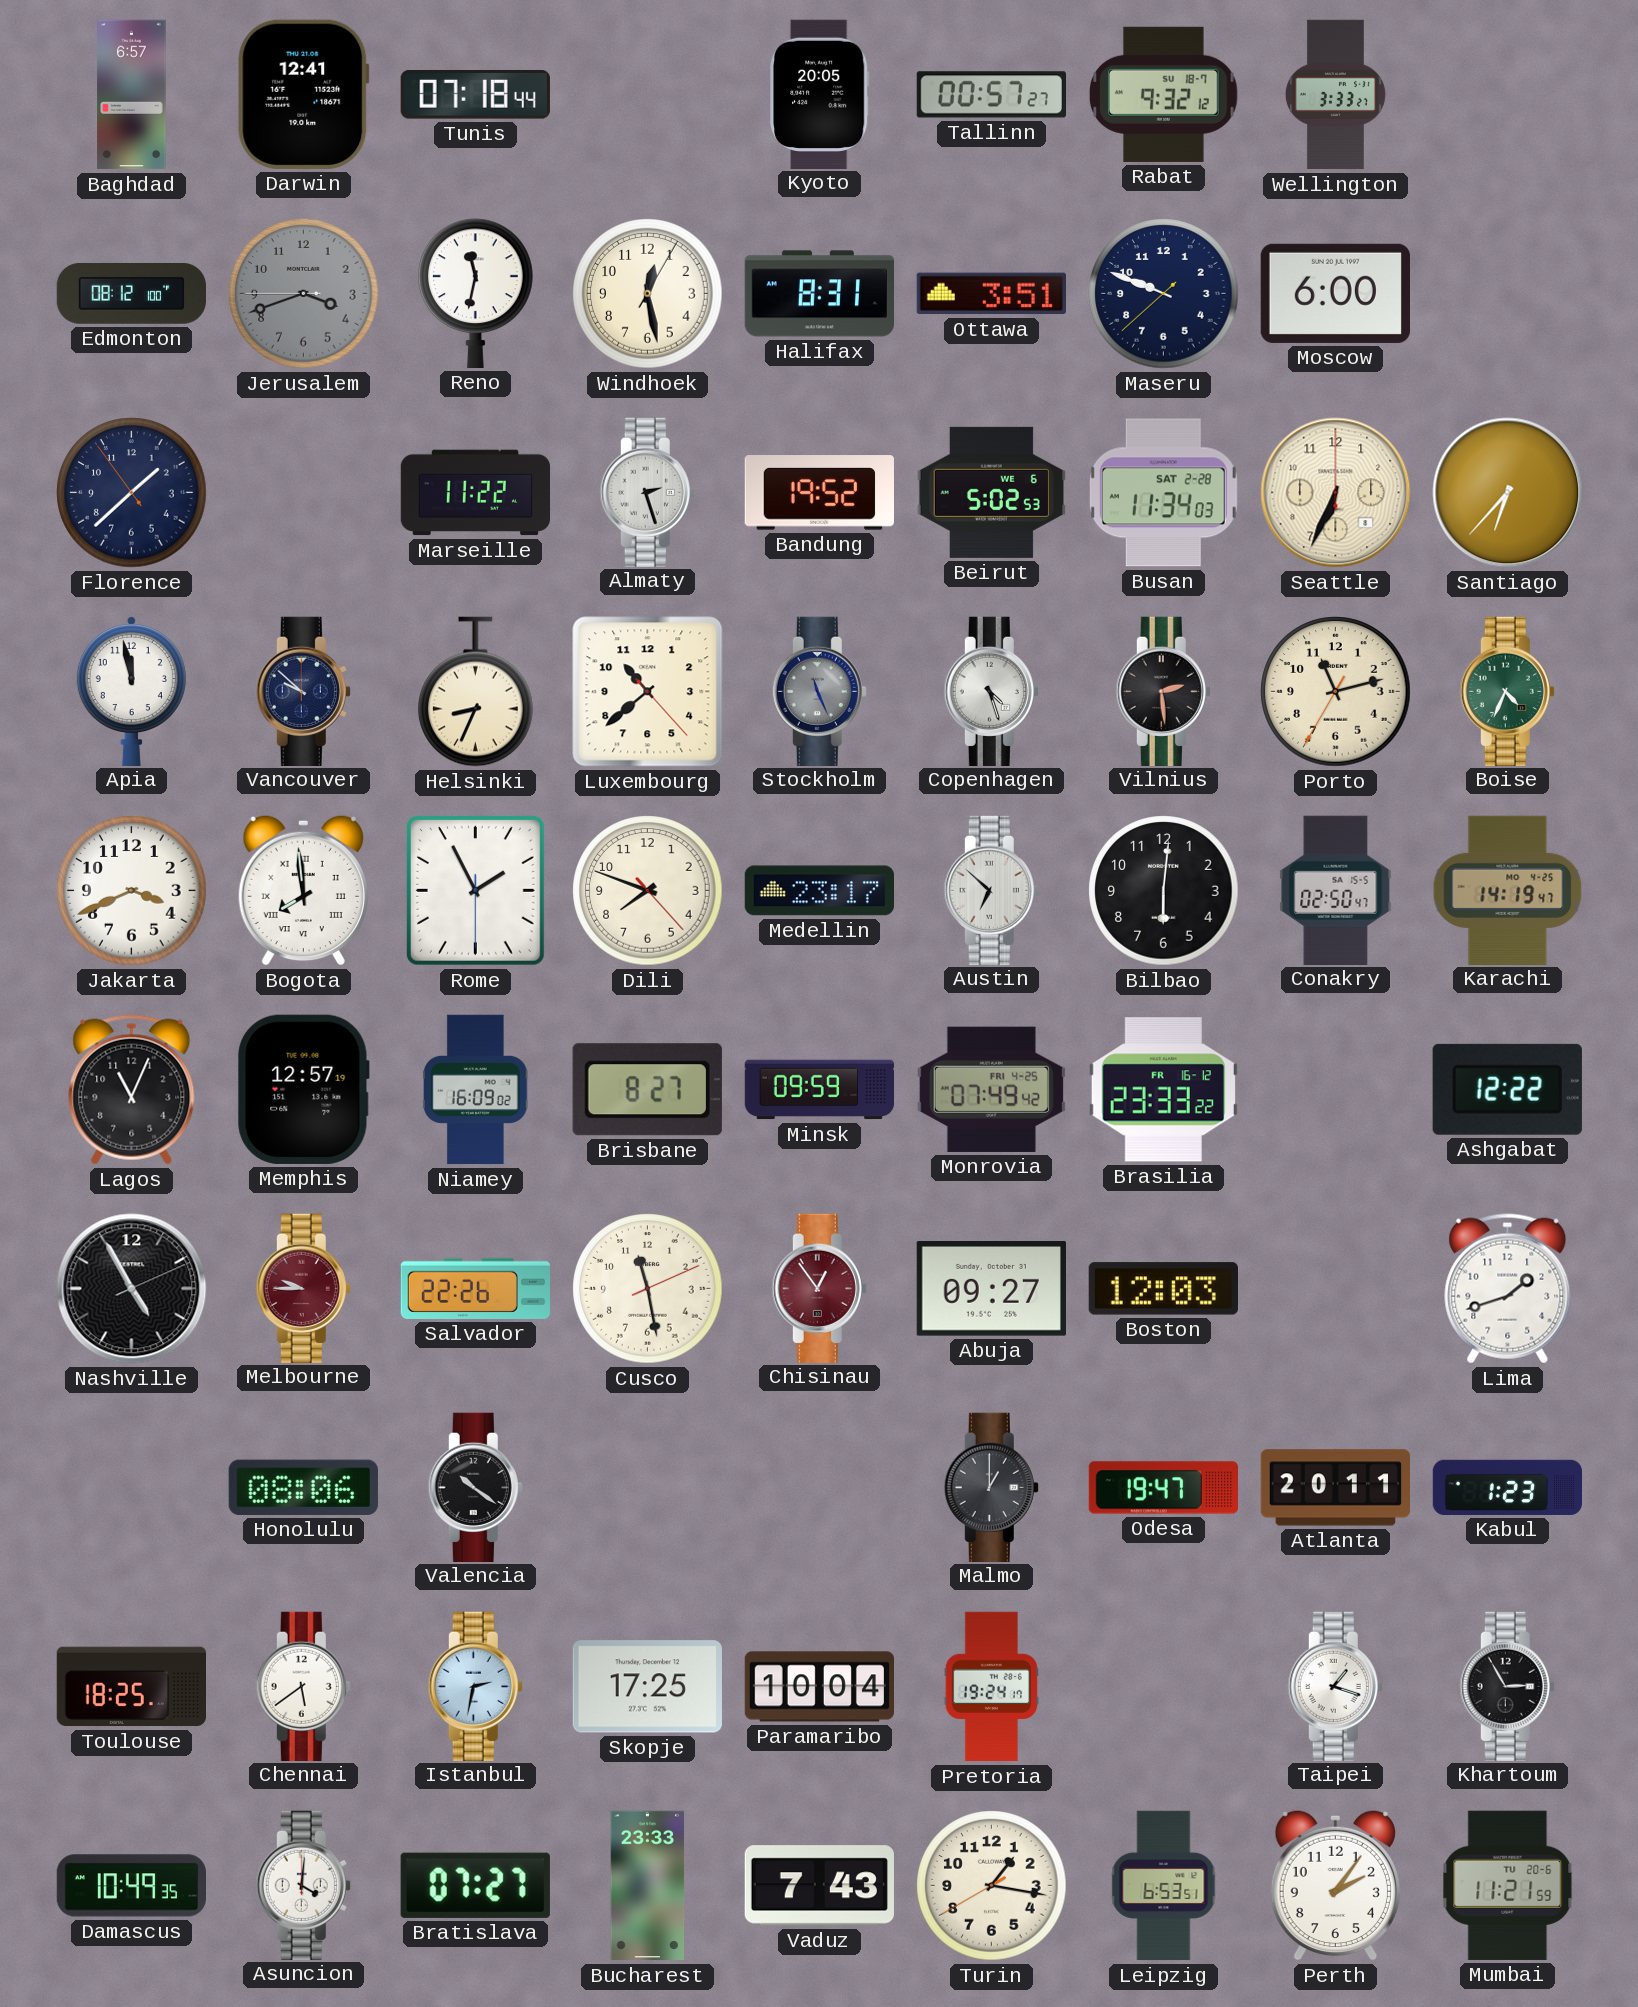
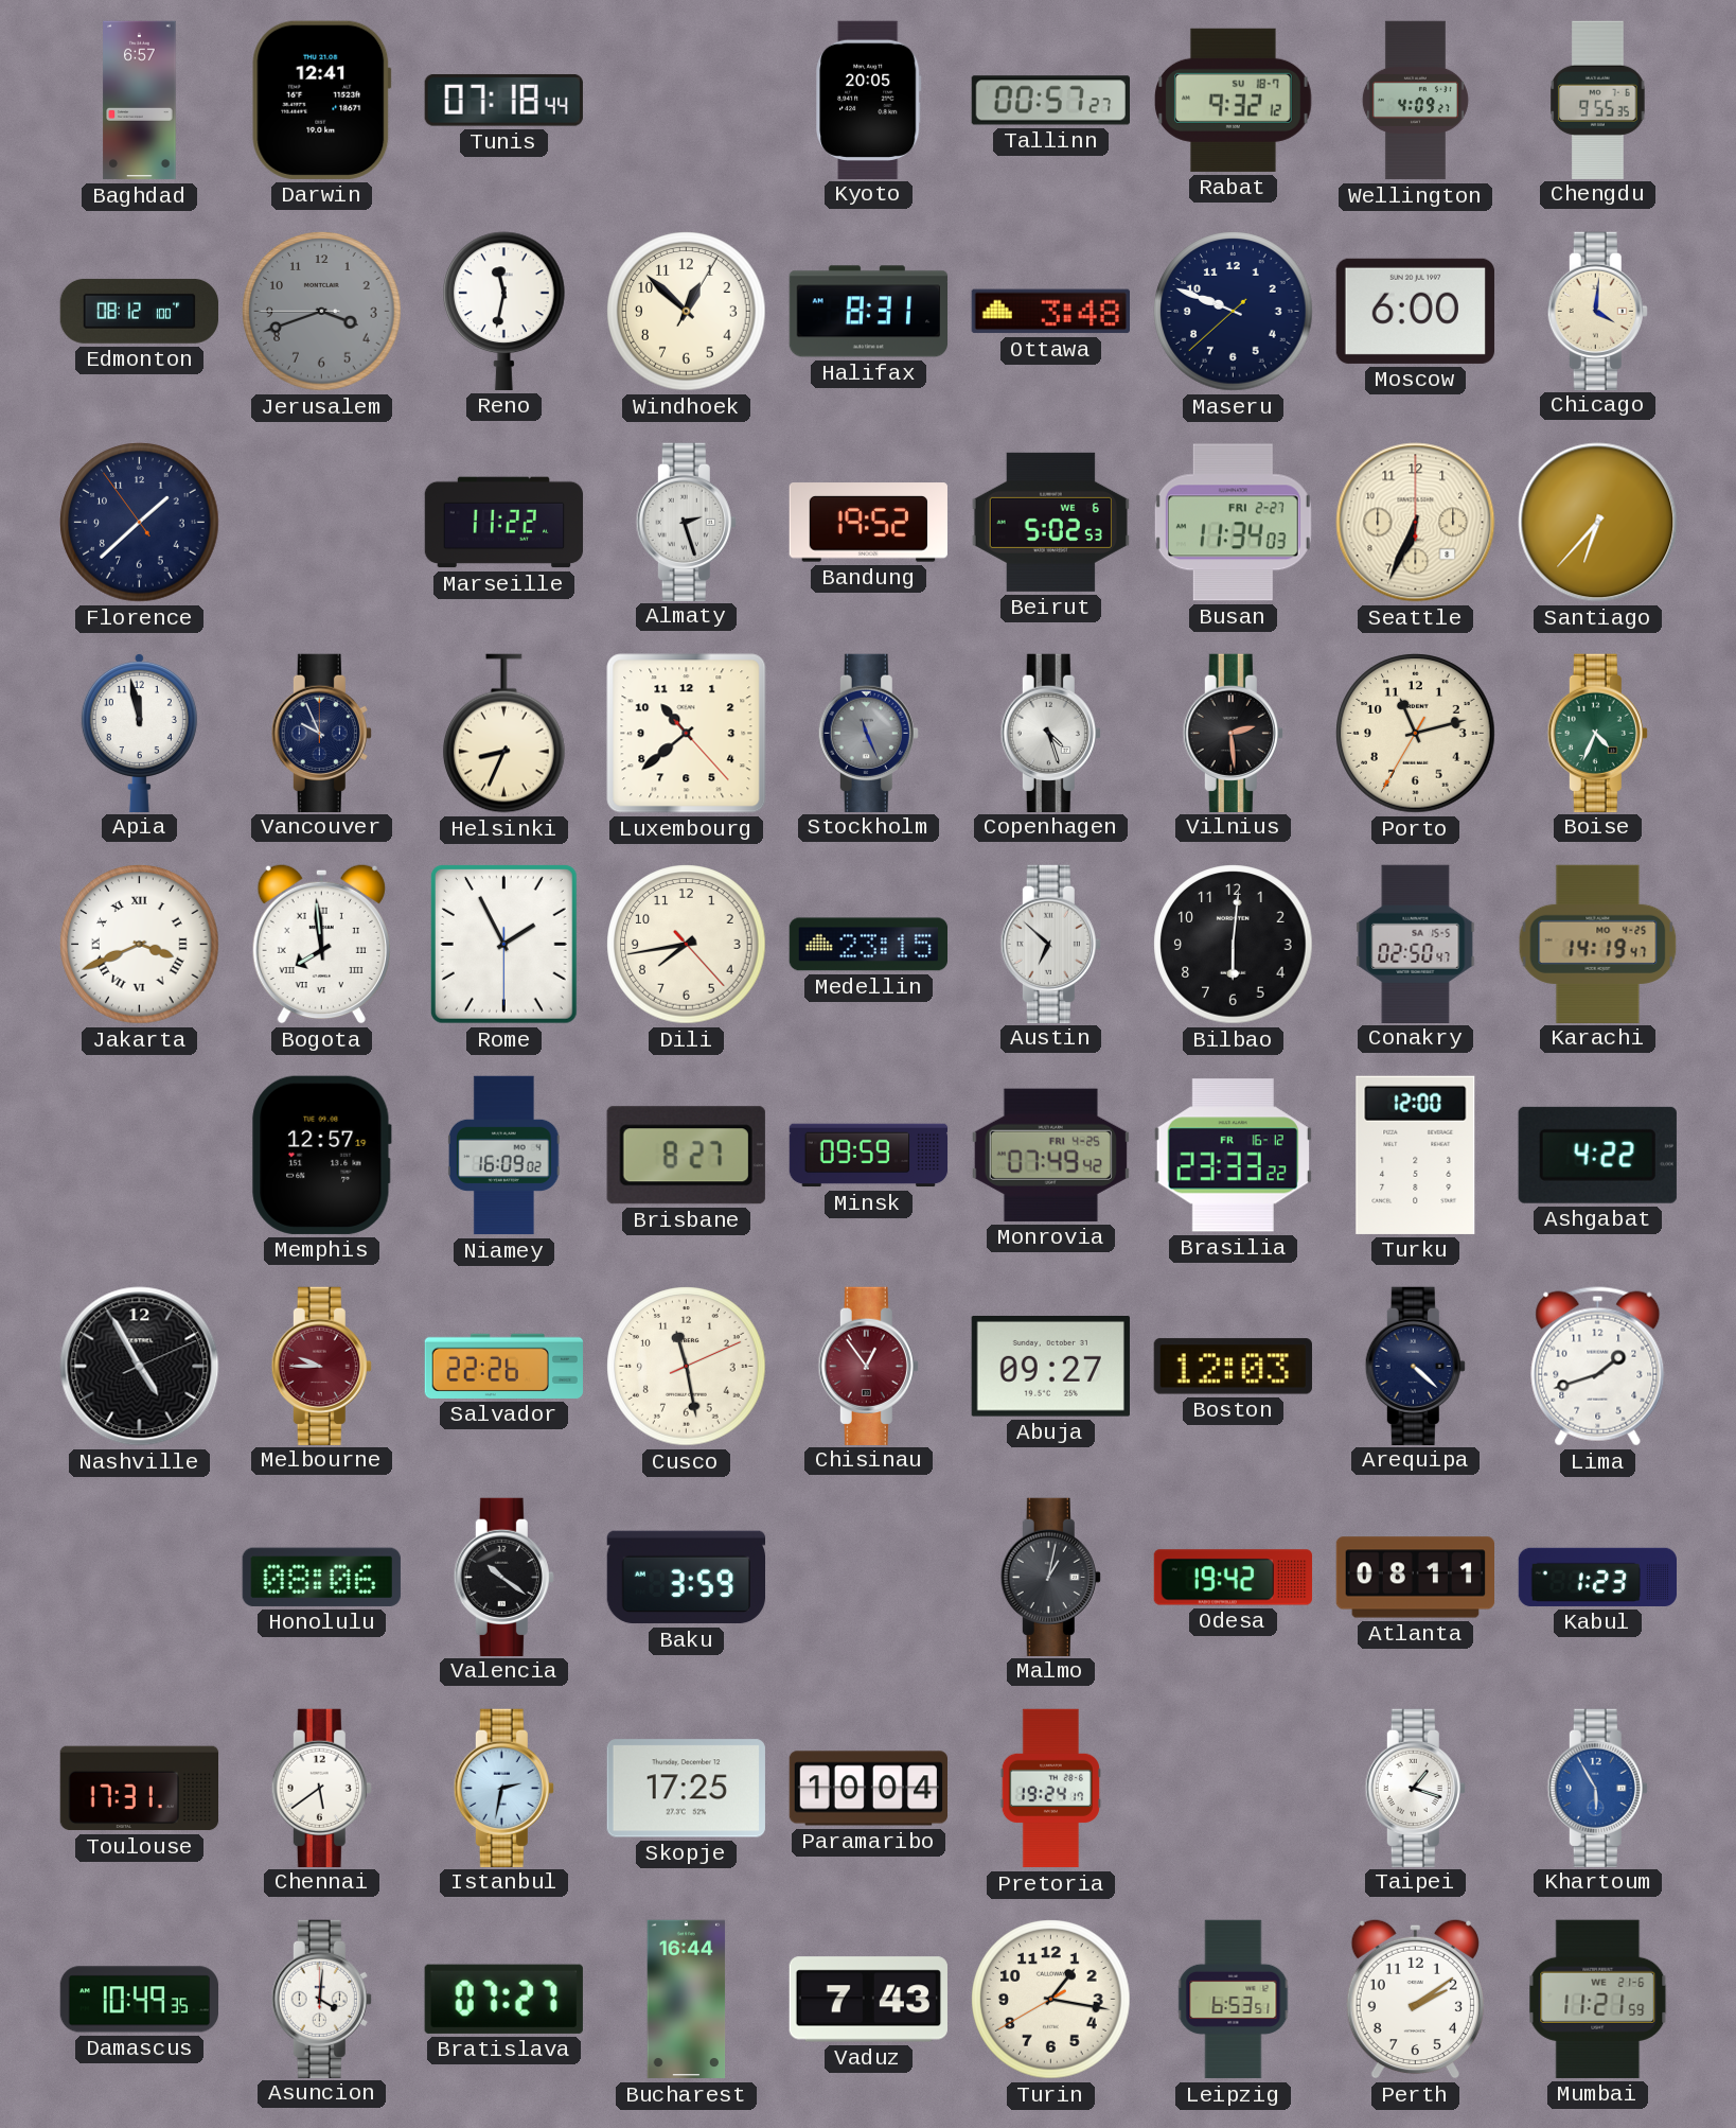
Wellington: 3:33 -> 4:09
Chengdu: none -> 9:55
Windhoek: 12:28 -> 12:52
Ottawa: 3:51 -> 3:48
Chicago: none -> 4:01
Busan date: SAT 2-28 -> FRI 2-27
Vancouver: 9:52 -> 9:56
Jakarta numerals: Arabic -> Roman
Dili: 7:48 -> 7:43
Medellin: 23:17 -> 23:15
Lagos: 11:04 -> none
Turku: none -> 12:00
Ashgabat: 12:22 -> 4:22
Arequipa: none -> 4:22
Baku: none -> 3:59
Malmo: 1:00 -> 1:02
Odesa: 19:47 -> 19:42
Atlanta: 20:11 -> 08:11
Toulouse: 18:25 -> 17:31
Khartoum: 2:55 -> 5:55
Khartoum dial: black -> blue
Bucharest: 23:33 -> 16:44
Perth: 2:06 -> 2:09
Mumbai date: TU 20-6 -> WE 21-6
